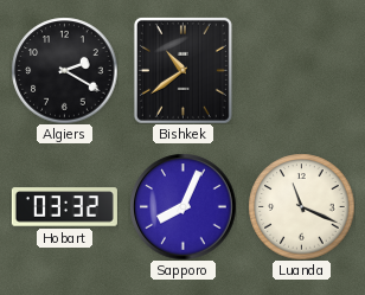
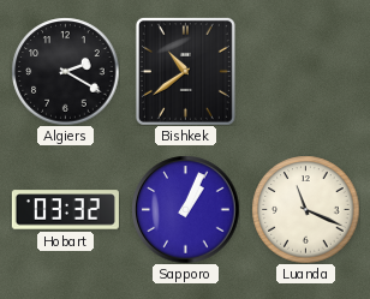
Sapporo: 8:04 -> 1:04
